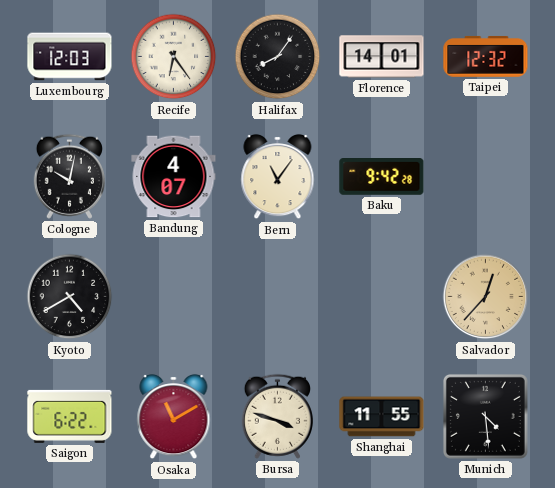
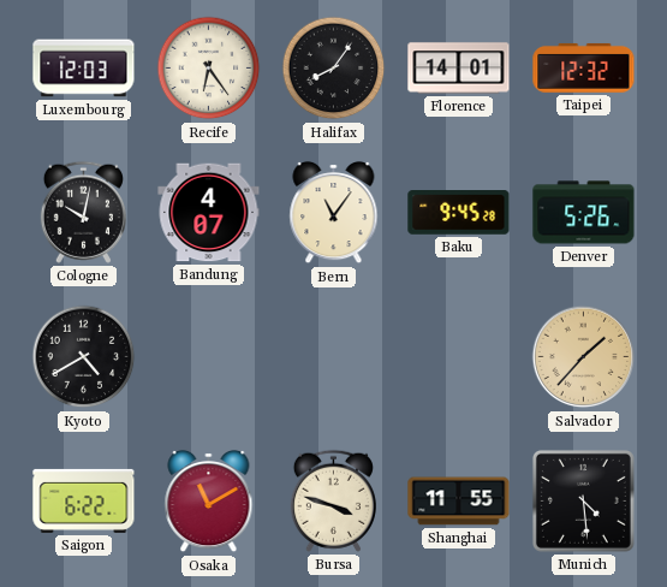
Baku: 9:42 -> 9:45
Denver: none -> 5:26
Salvador: 12:37 -> 1:37
